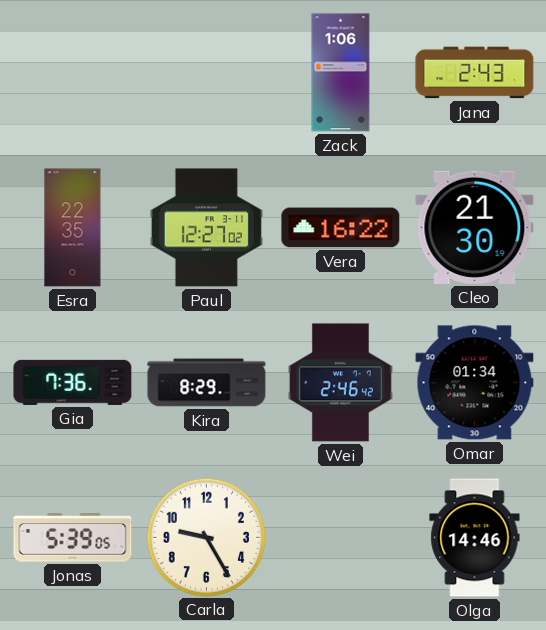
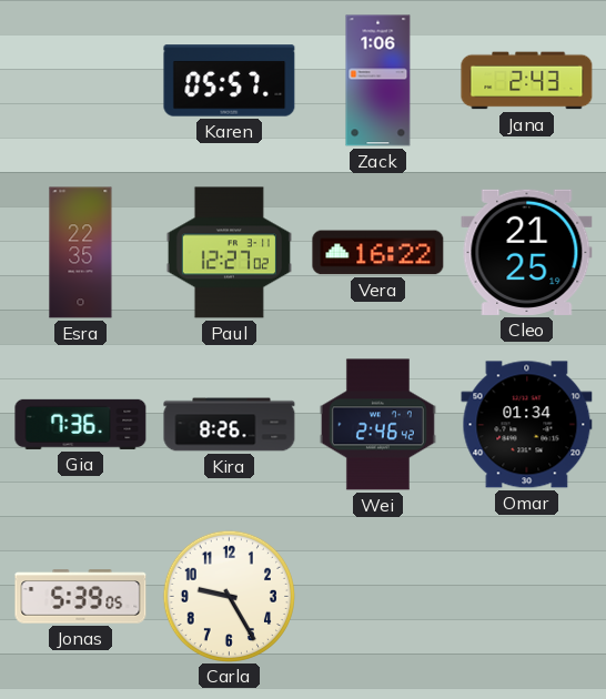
Karen: none -> 05:57
Cleo: 21:30 -> 21:25
Kira: 8:29 -> 8:26
Olga: 14:46 -> none
